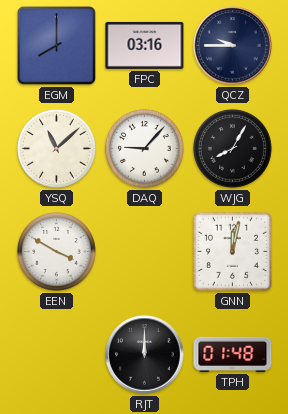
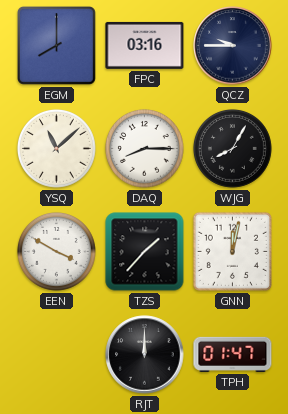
DAQ: 9:07 -> 8:15
TZS: none -> 1:37
TPH: 01:48 -> 01:47
